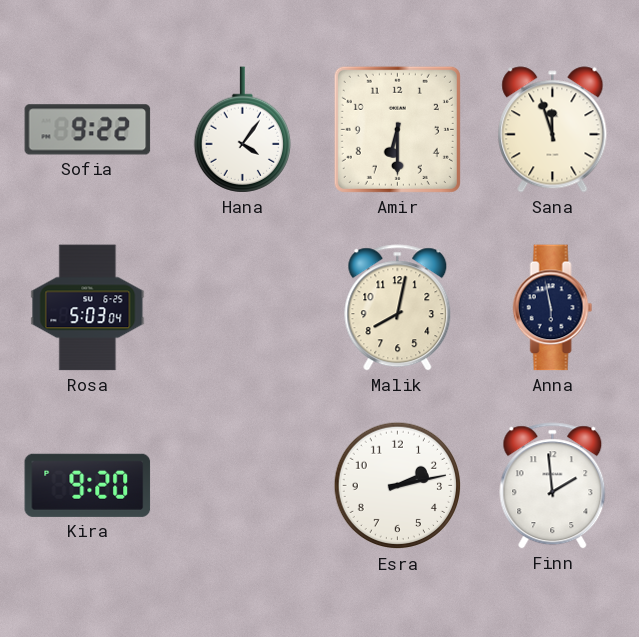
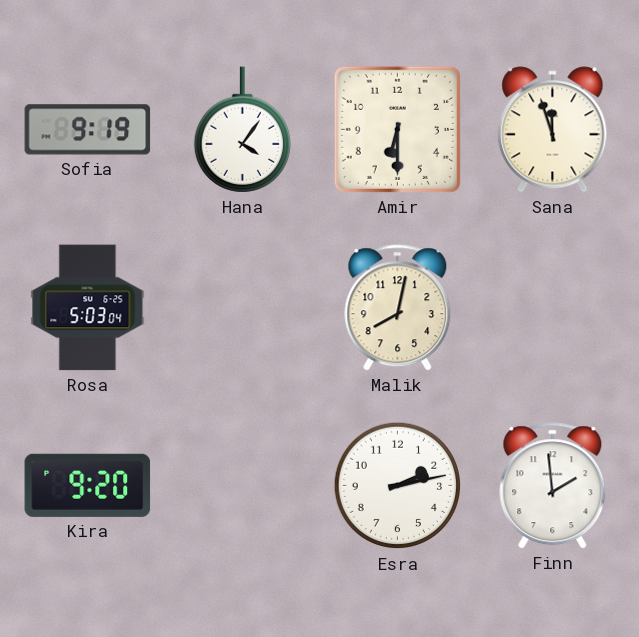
Sofia: 9:22 -> 9:19
Anna: 5:58 -> none
